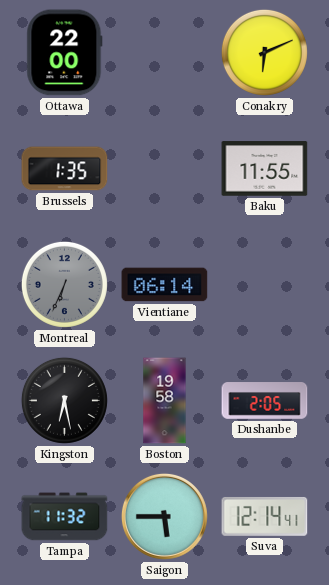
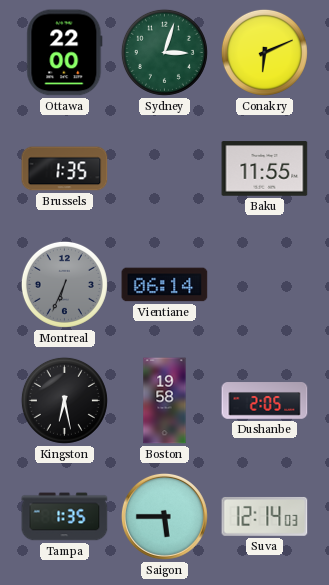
Sydney: none -> 3:03
Tampa: 11:32 -> 1:35
Suva: 12:14:41 -> 12:14:03
